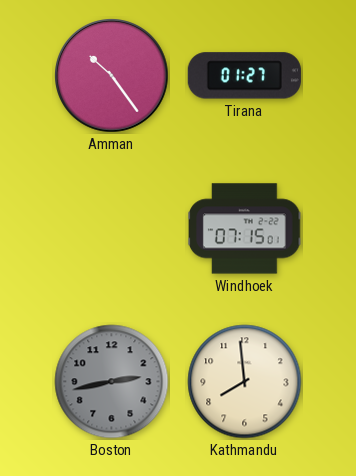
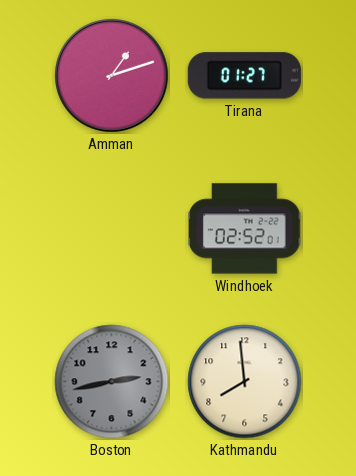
Amman: 10:24 -> 1:12
Windhoek: 07:15 -> 02:52
